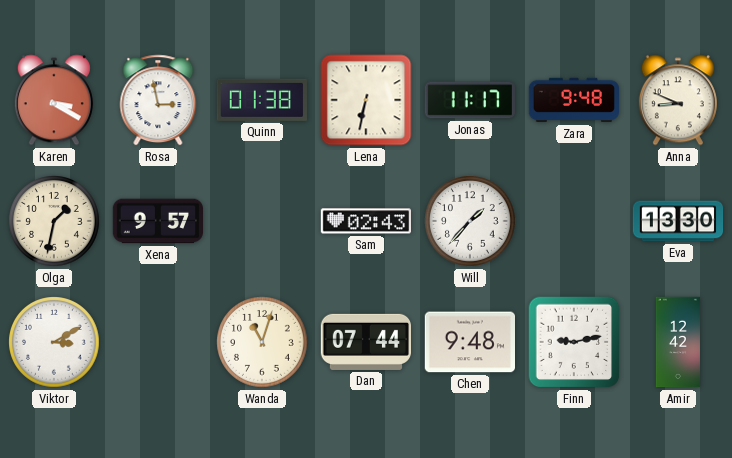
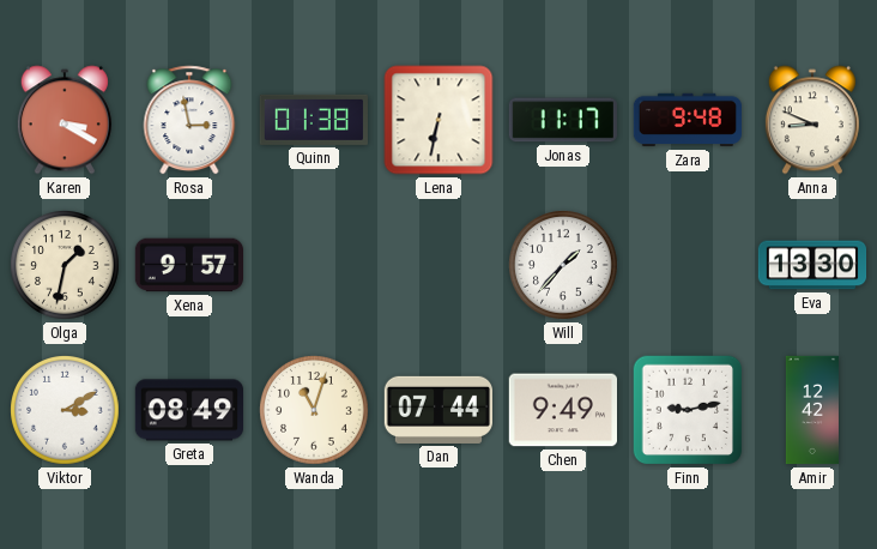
Sam: 02:43 -> none
Greta: none -> 08:49
Chen: 9:48 -> 9:49
